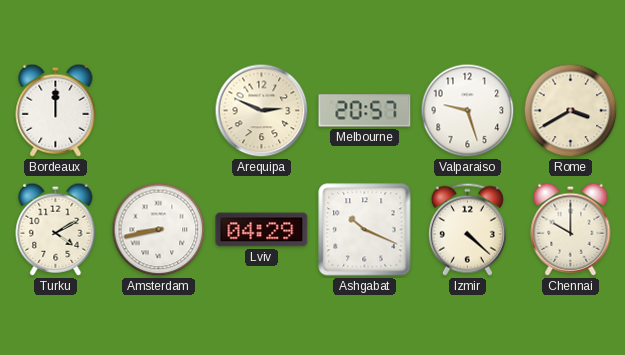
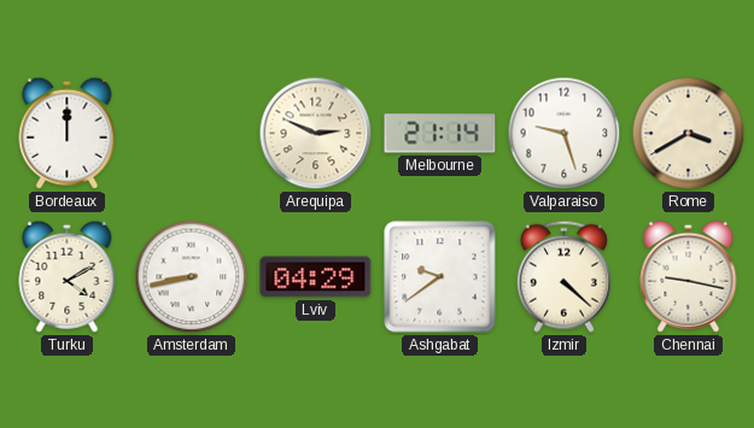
Melbourne: 20:57 -> 21:14
Ashgabat: 10:19 -> 9:39
Chennai: 10:00 -> 9:17
